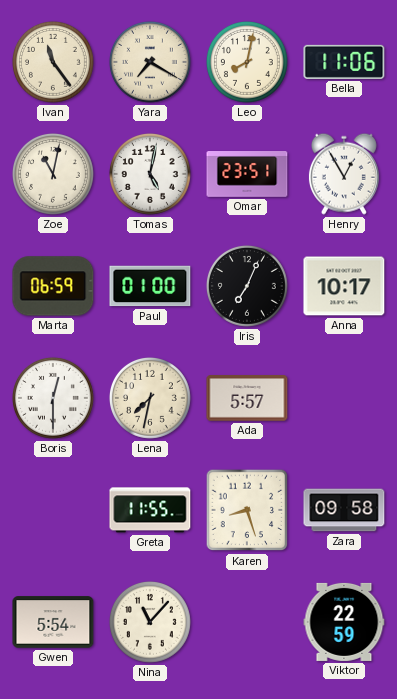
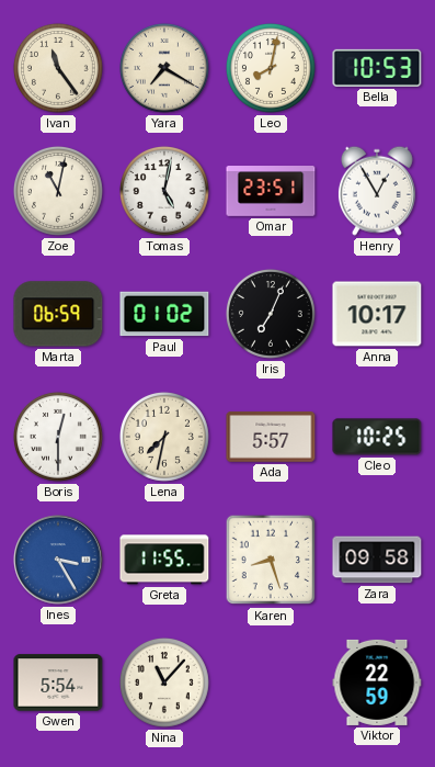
Bella: 11:06 -> 10:53
Paul: 01:00 -> 01:02
Cleo: none -> 10:25
Ines: none -> 3:25
